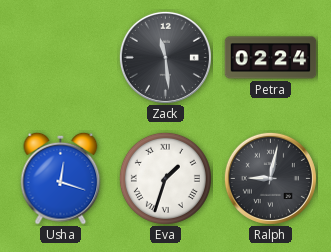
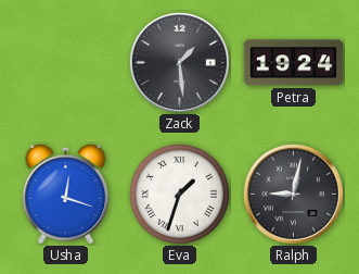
Zack: 11:29 -> 1:29
Petra: 02:24 -> 19:24
